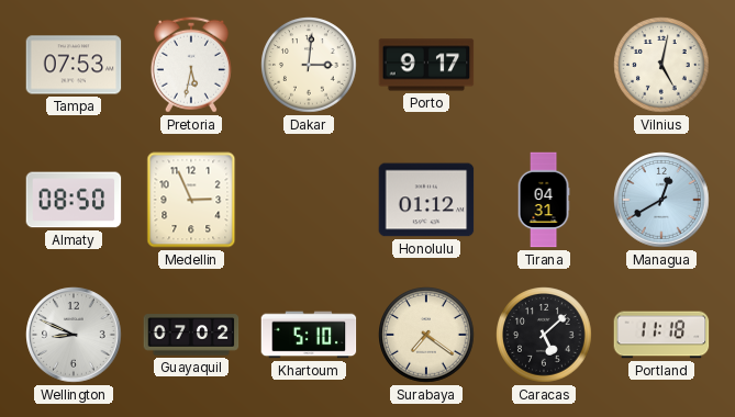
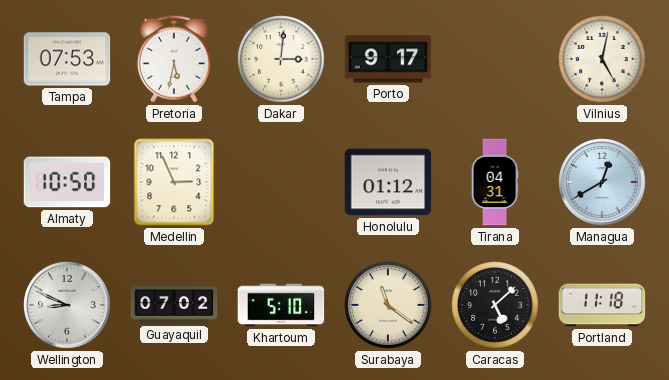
Almaty: 08:50 -> 10:50
Surabaya: 7:21 -> 11:21
